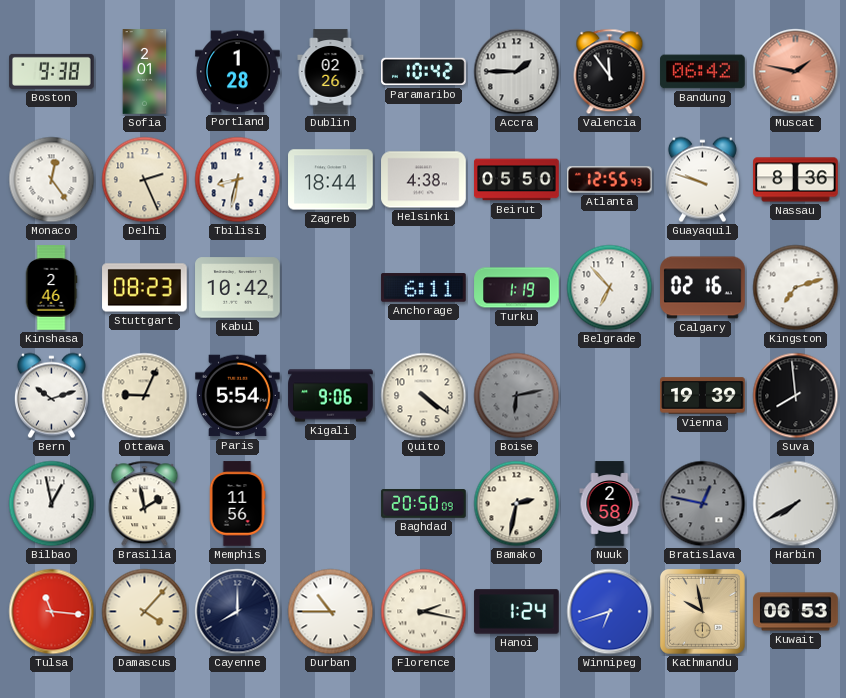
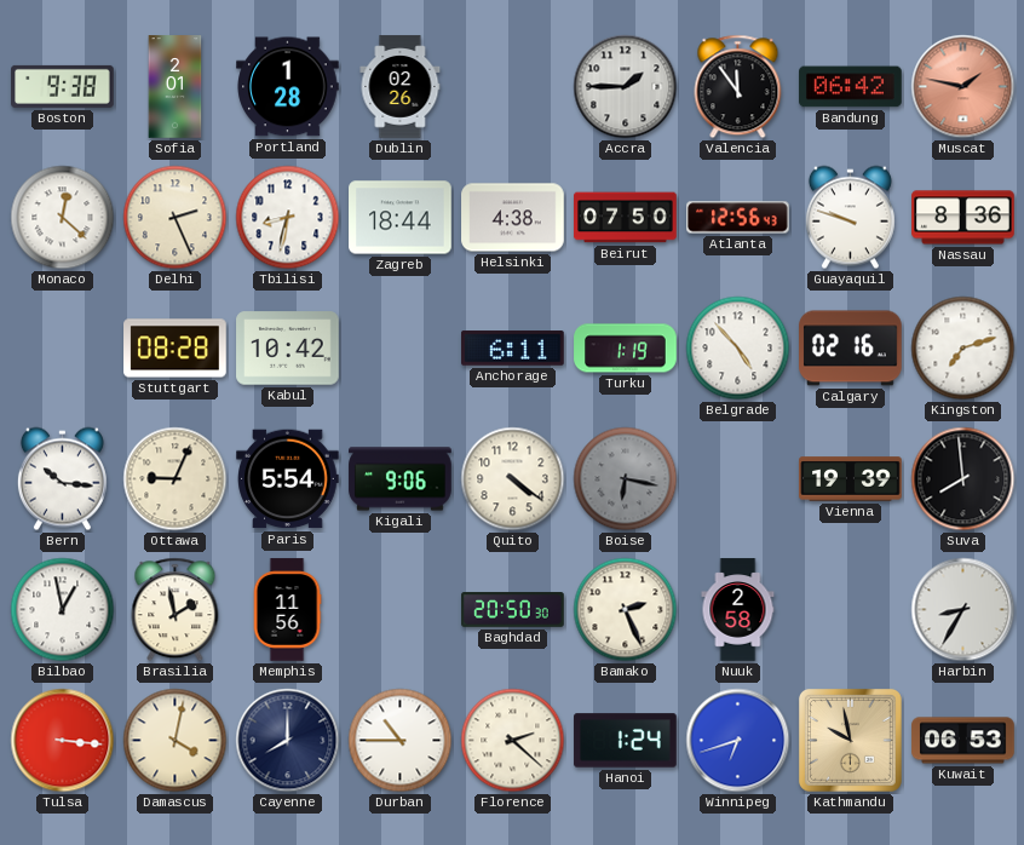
Paramaribo: 10:42 -> none
Monaco: 12:24 -> 12:22
Beirut: 05:50 -> 07:50
Atlanta: 12:55 -> 12:56
Kinshasa: 2:46 -> none
Stuttgart: 08:23 -> 08:28
Belgrade: 6:53 -> 4:53
Bern: 10:12 -> 10:16
Boise: 6:13 -> 6:17
Baghdad: 20:50:09 -> 20:50:30
Bamako: 2:32 -> 2:26
Bratislava: 12:47 -> none
Harbin: 7:40 -> 8:35
Tulsa: 11:16 -> 3:16
Damascus: 4:07 -> 4:02
Florence: 2:17 -> 2:22
